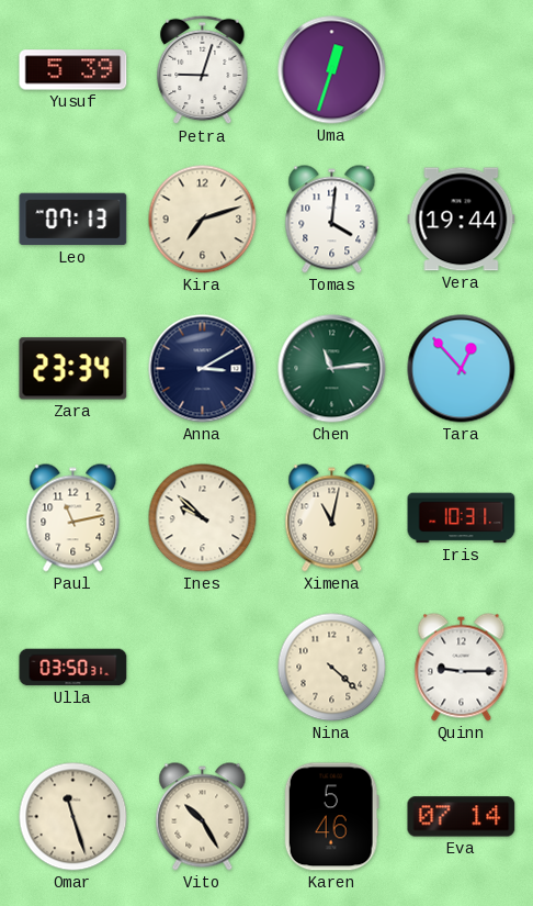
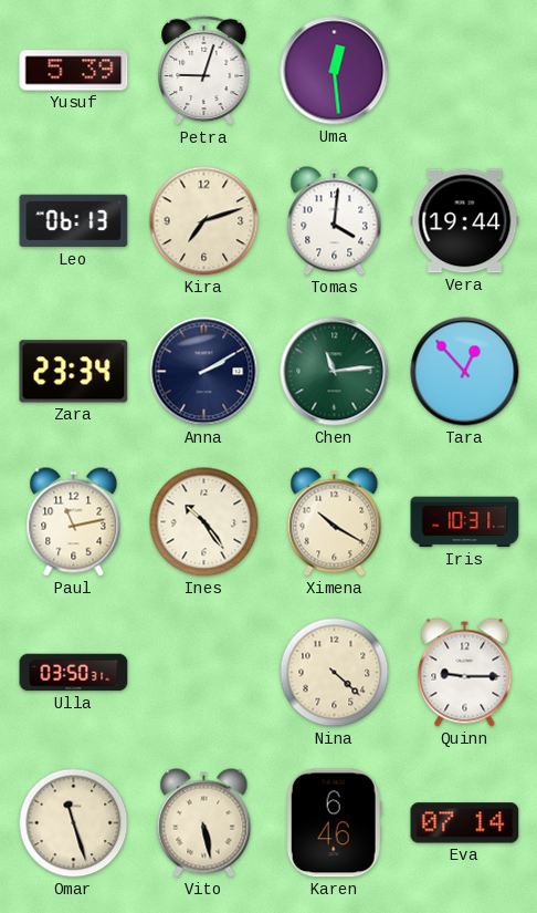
Uma: 12:33 -> 12:29
Leo: 07:13 -> 06:13
Anna: 3:10 -> 2:10
Ines: 9:52 -> 10:24
Ximena: 11:02 -> 10:20
Vito: 10:25 -> 5:28
Karen: 5:46 -> 6:46
